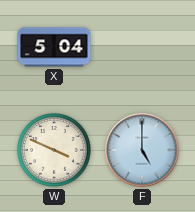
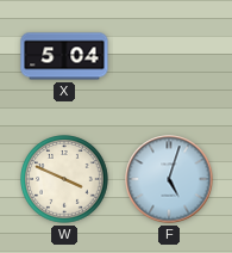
F: 5:00 -> 5:03
